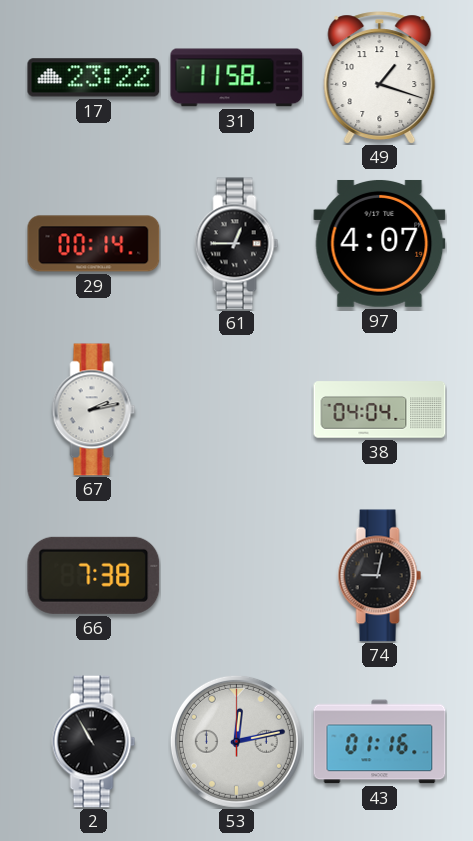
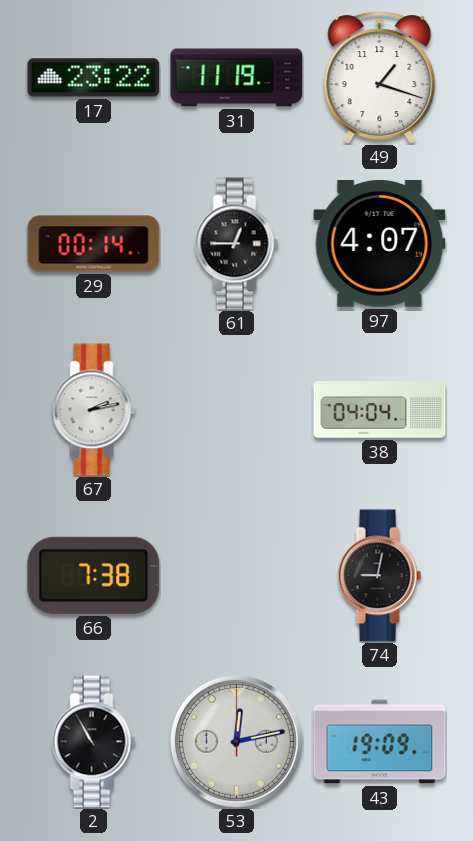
31: 11:58 -> 11:19
43: 01:16 -> 19:09
